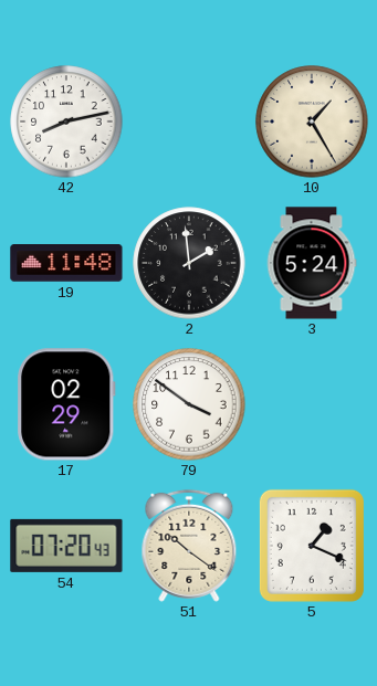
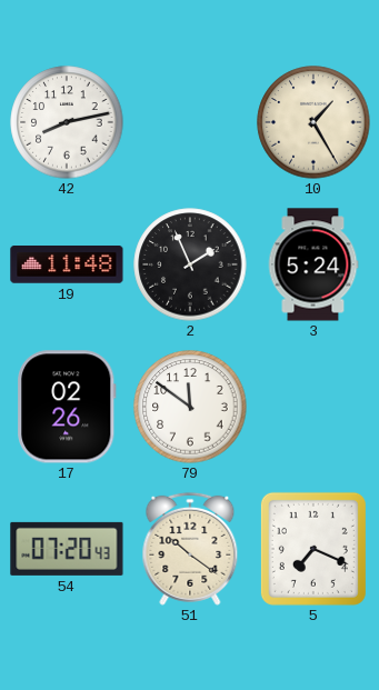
2: 1:59 -> 1:56
17: 02:29 -> 02:26
79: 3:51 -> 11:51
5: 1:19 -> 7:19
